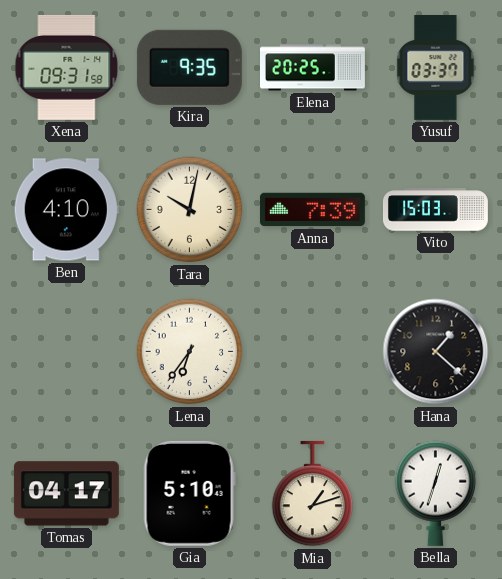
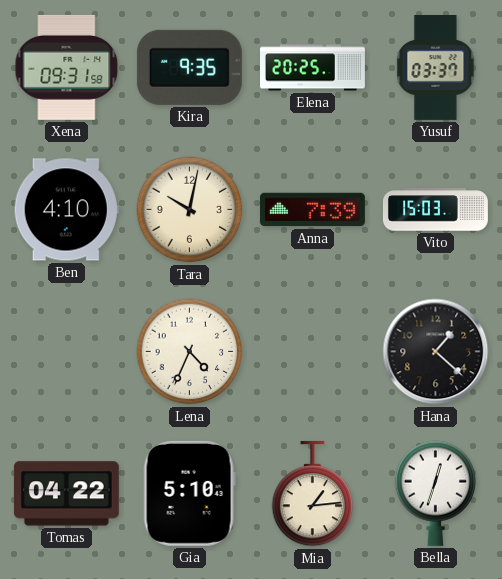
Lena: 6:36 -> 4:34
Tomas: 04:17 -> 04:22
Mia: 1:12 -> 1:14
